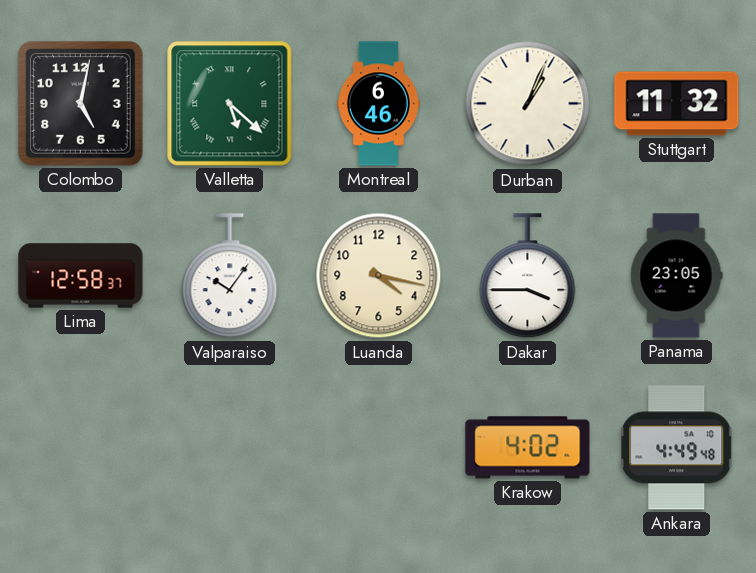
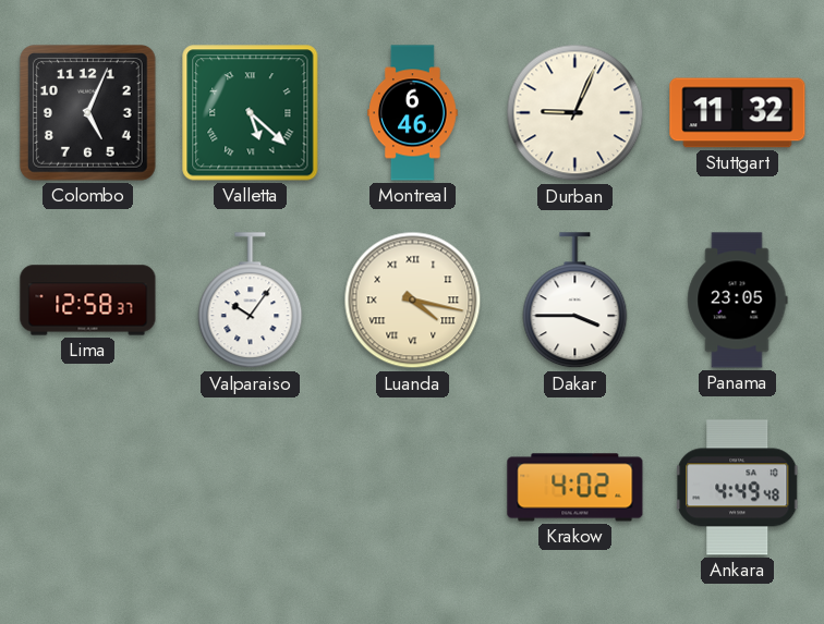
Colombo: 5:02 -> 5:04
Durban: 1:04 -> 9:04
Luanda numerals: Arabic -> Roman
